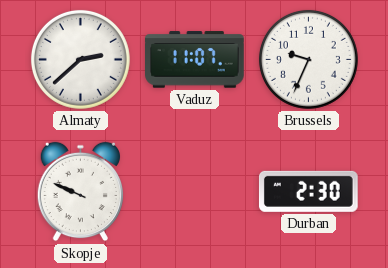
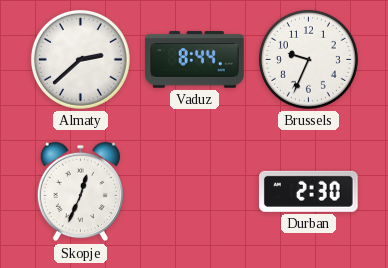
Vaduz: 11:07 -> 8:44
Skopje: 9:49 -> 12:34
